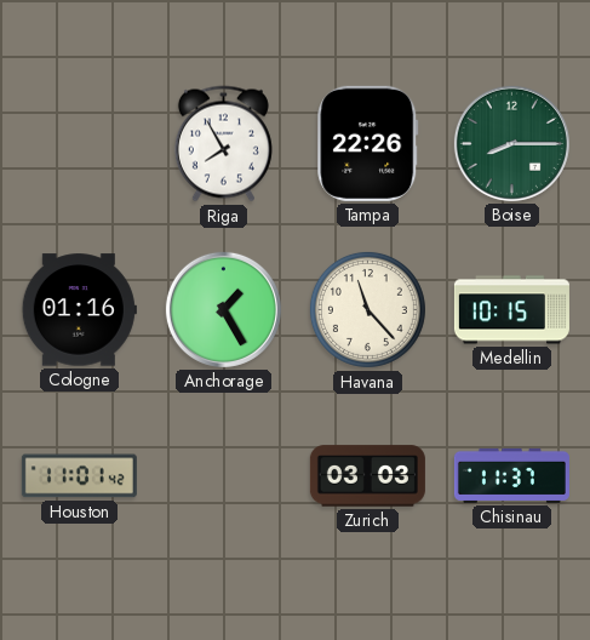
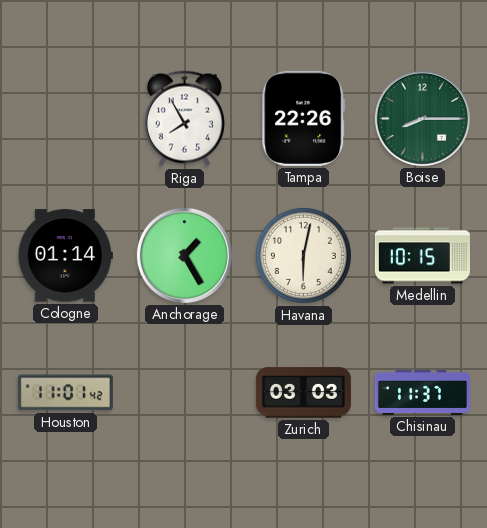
Cologne: 01:16 -> 01:14
Havana: 11:23 -> 6:02
